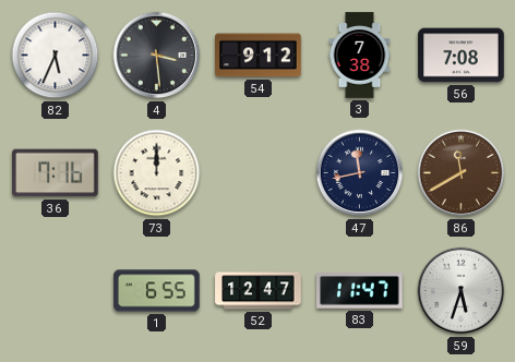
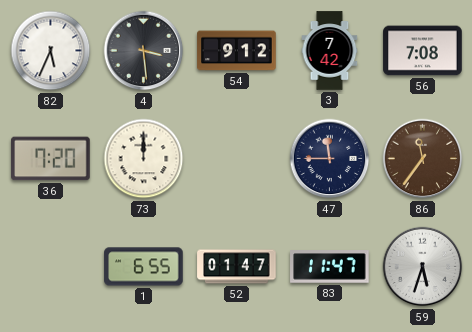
3: 7:38 -> 7:42
36: 7:16 -> 7:20
47: 11:43 -> 11:45
86: 11:40 -> 11:36
52: 12:47 -> 01:47
